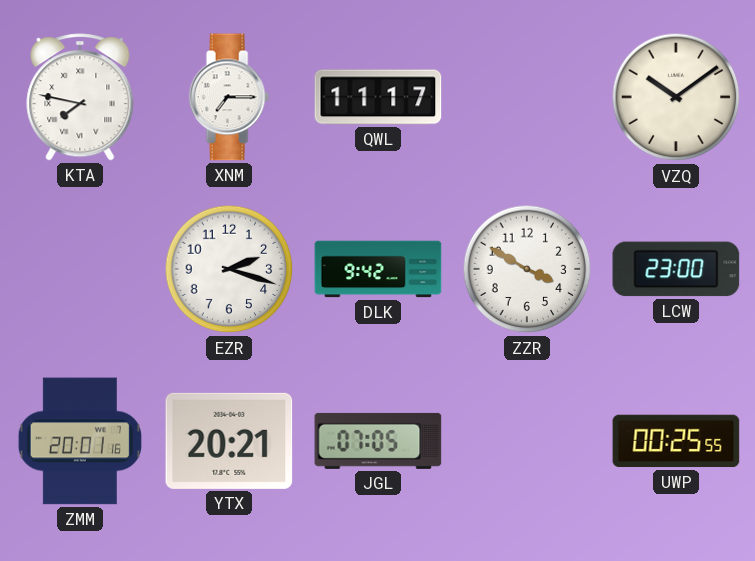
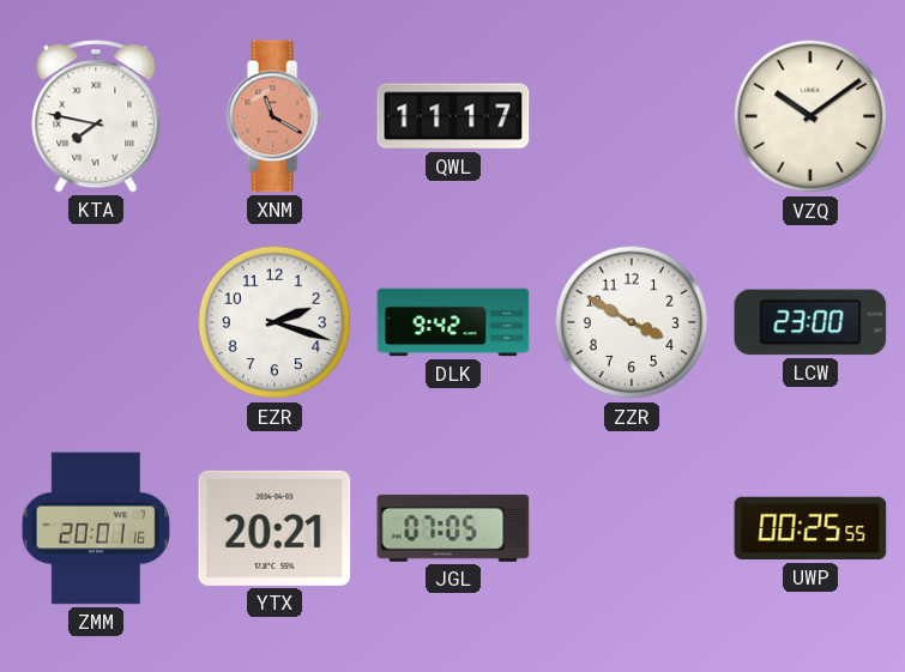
XNM: 7:15 -> 11:20
XNM dial: white -> salmon
